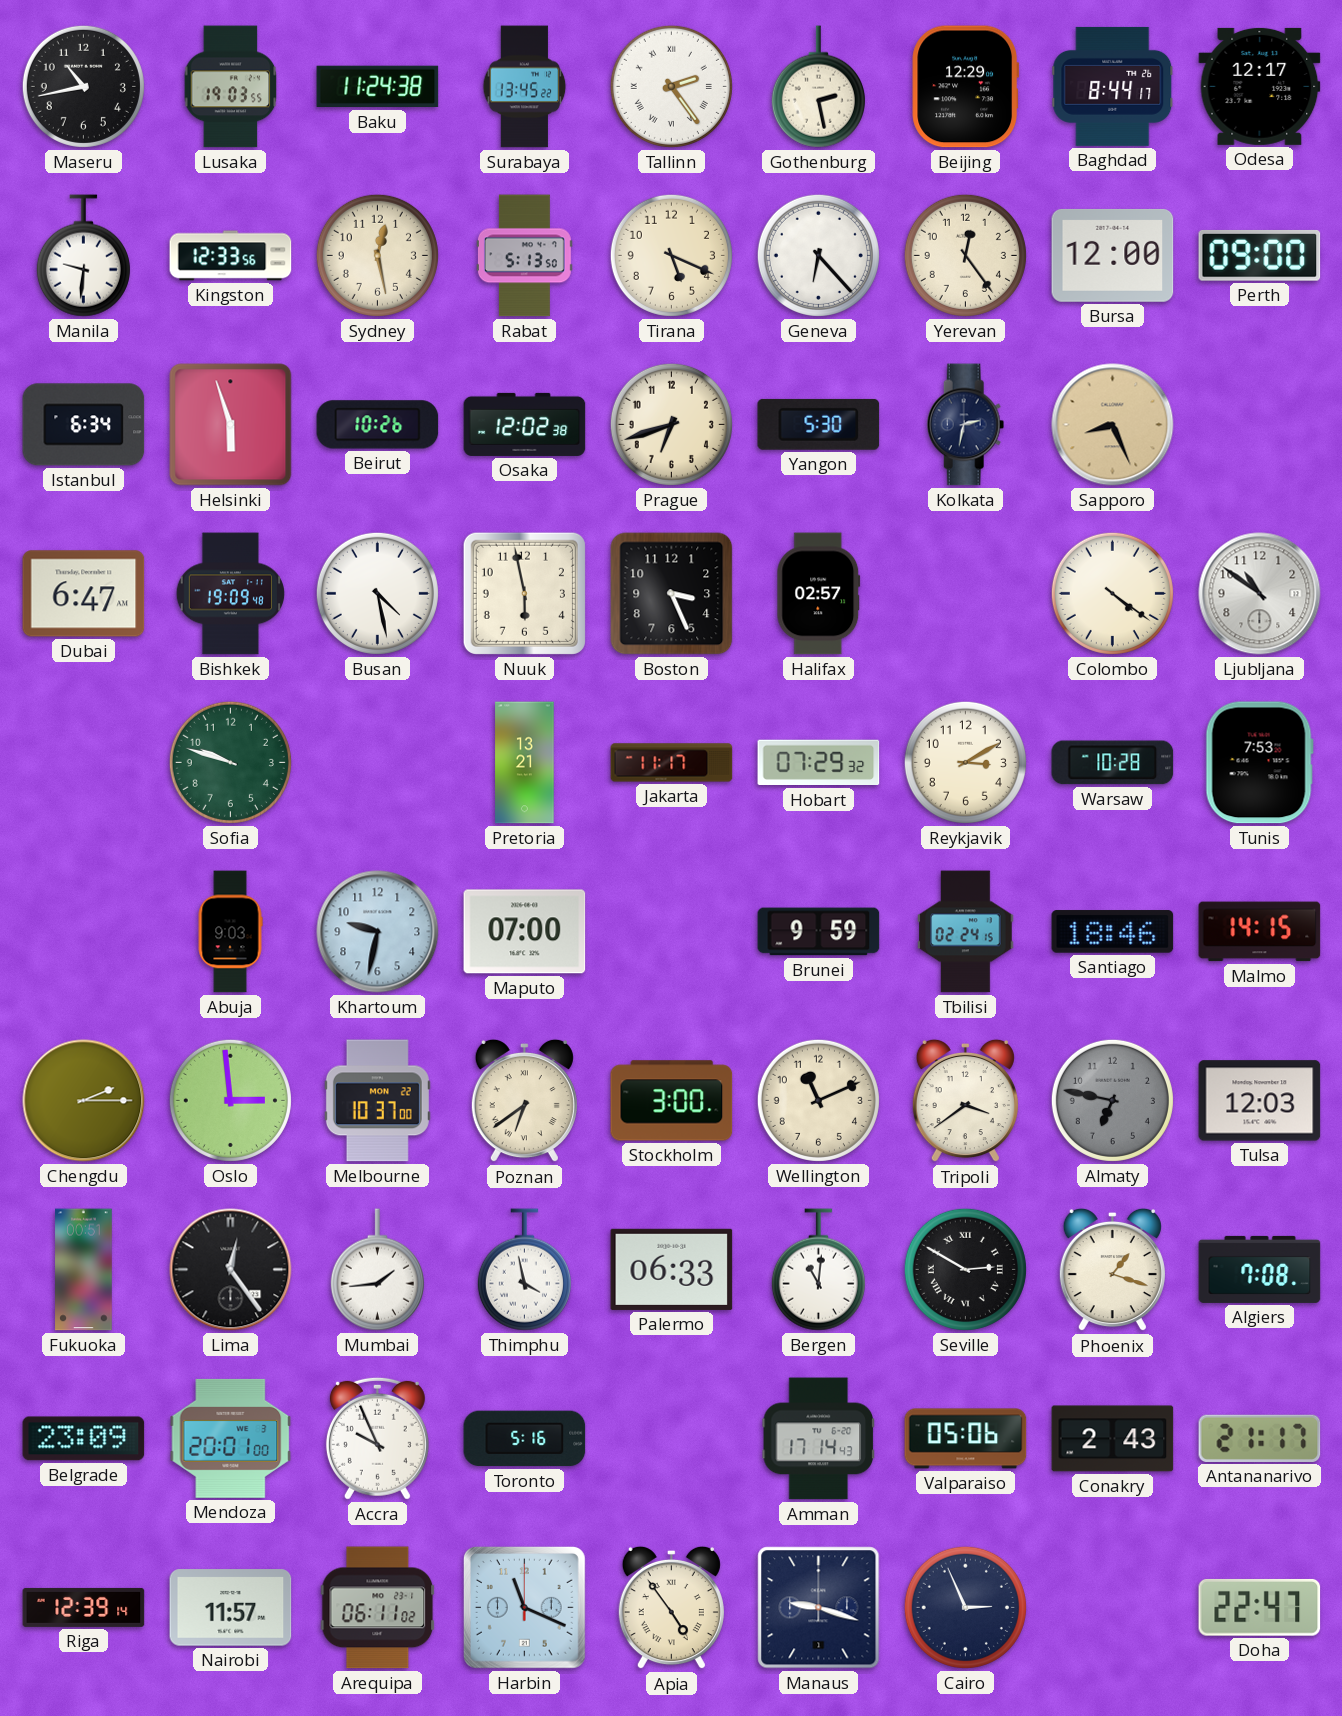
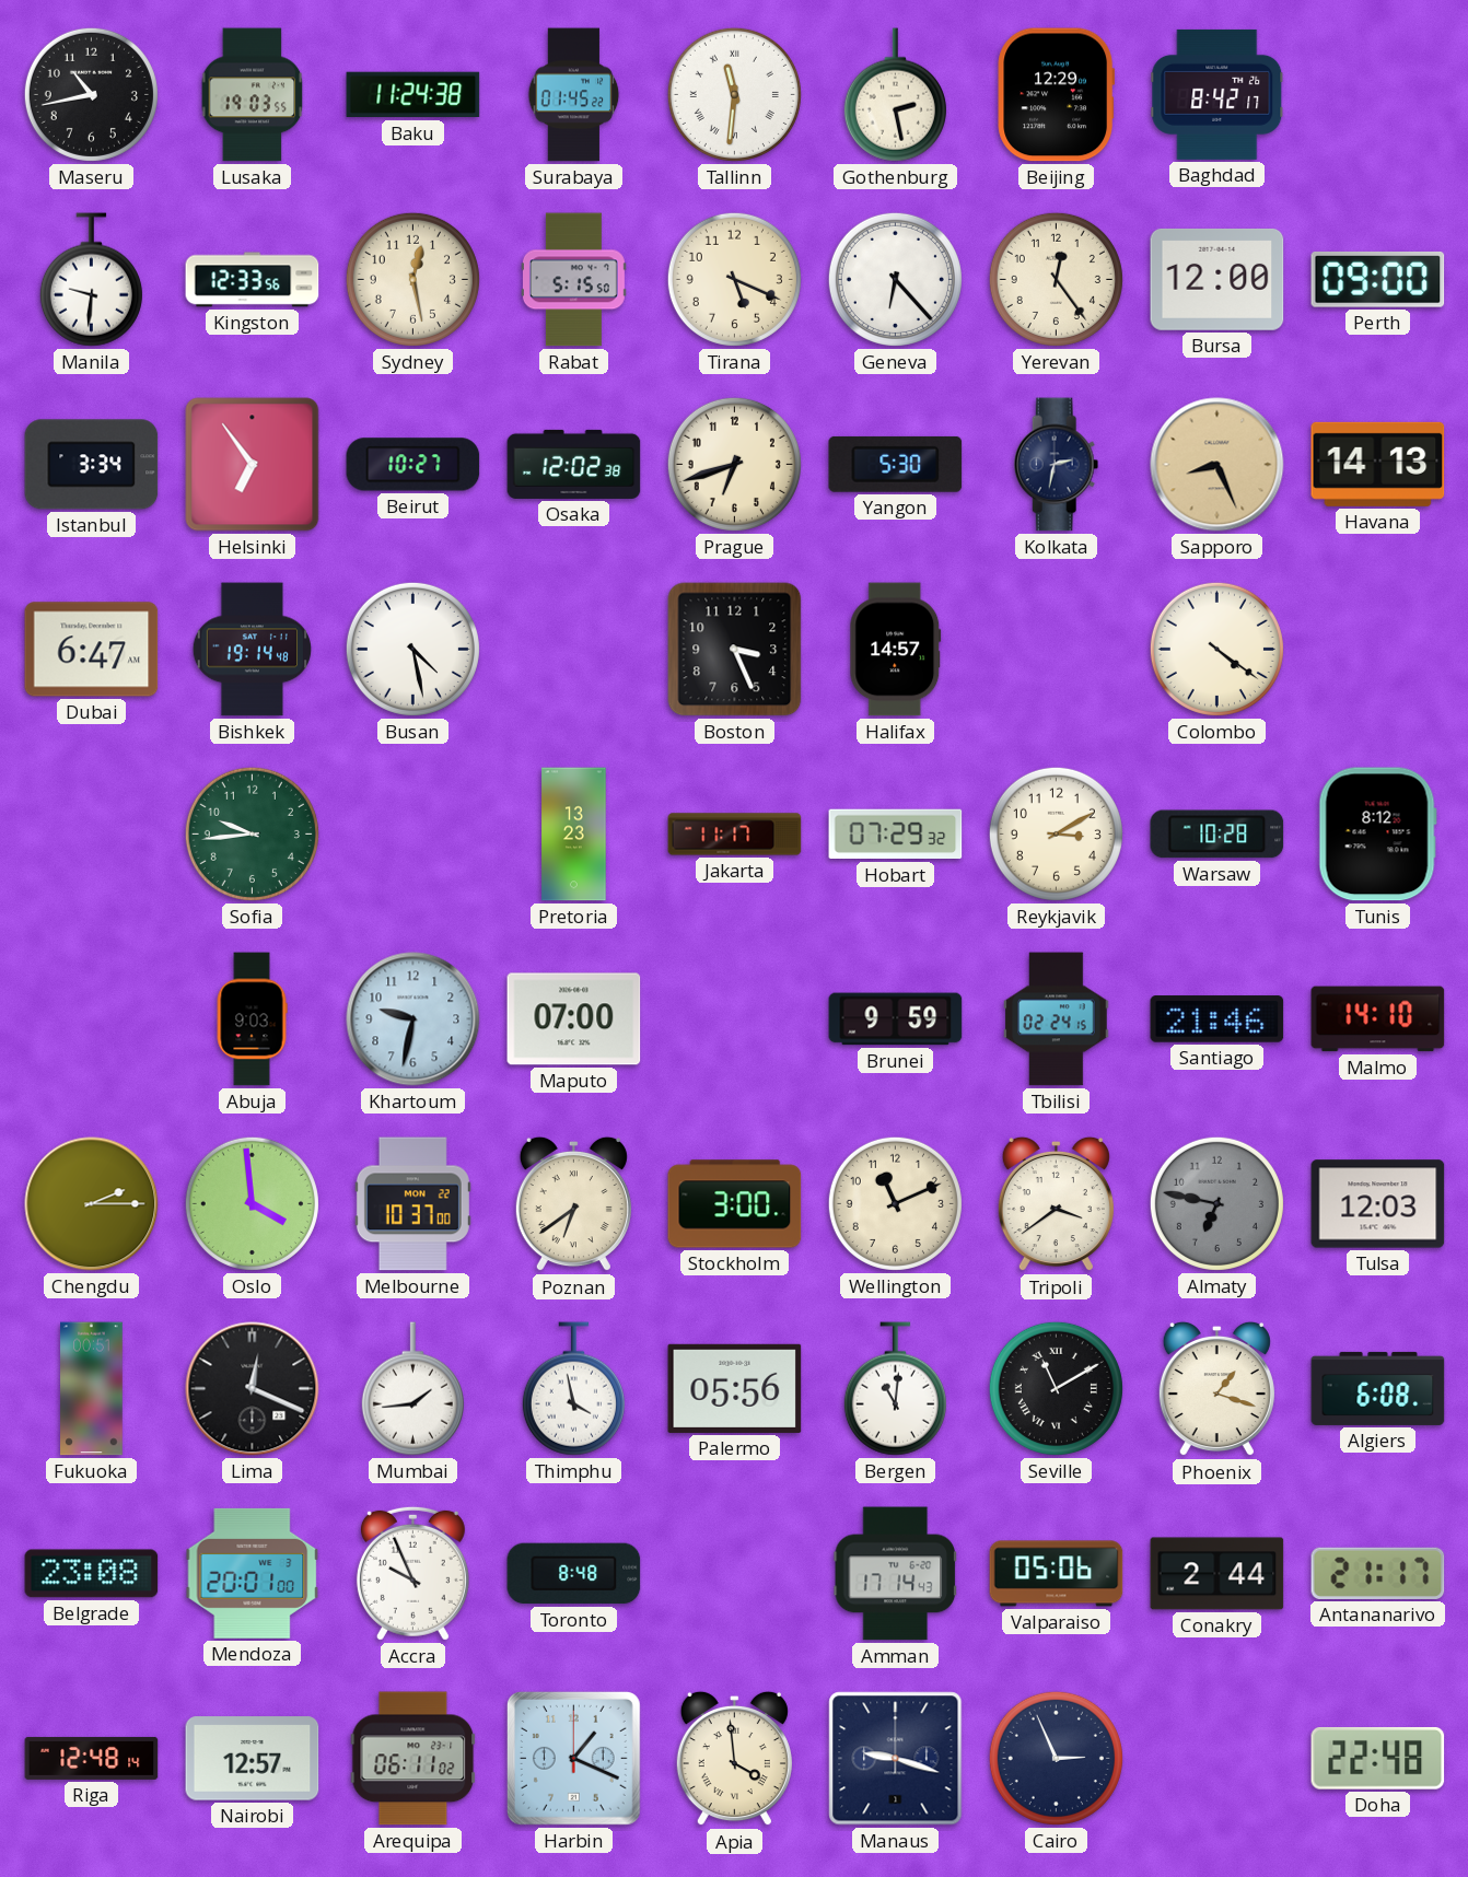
Surabaya: 13:45 -> 01:45
Tallinn: 2:24 -> 11:31
Baghdad: 8:44 -> 8:42
Odesa: 12:17 -> none
Rabat: 5:13 -> 5:15
Istanbul: 6:34 -> 3:34
Helsinki: 5:57 -> 6:54
Beirut: 10:26 -> 10:27
Havana: none -> 14:13
Bishkek: 19:09 -> 19:14
Nuuk: 5:58 -> none
Halifax: 02:57 -> 14:57
Ljubljana: 10:51 -> none
Sofia: 9:48 -> 9:44
Pretoria: 13:21 -> 13:23
Tunis: 7:53 -> 8:12
Santiago: 18:46 -> 21:46
Malmo: 14:15 -> 14:10
Oslo: 2:59 -> 3:59
Lima: 12:24 -> 12:19
Palermo: 06:33 -> 05:56
Seville: 2:50 -> 11:10
Algiers: 7:08 -> 6:08
Belgrade: 23:09 -> 23:08
Toronto: 5:16 -> 8:48
Conakry: 2:43 -> 2:44
Riga: 12:39 -> 12:48
Nairobi: 11:57 -> 12:57
Harbin: 11:19 -> 1:19
Apia: 4:54 -> 3:59
Doha: 22:47 -> 22:48
